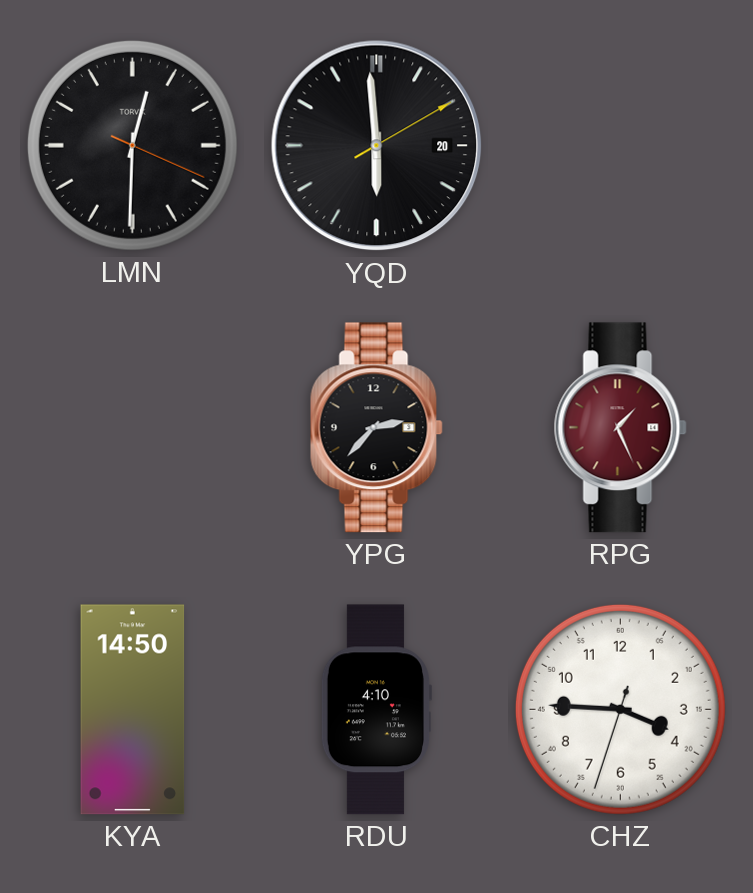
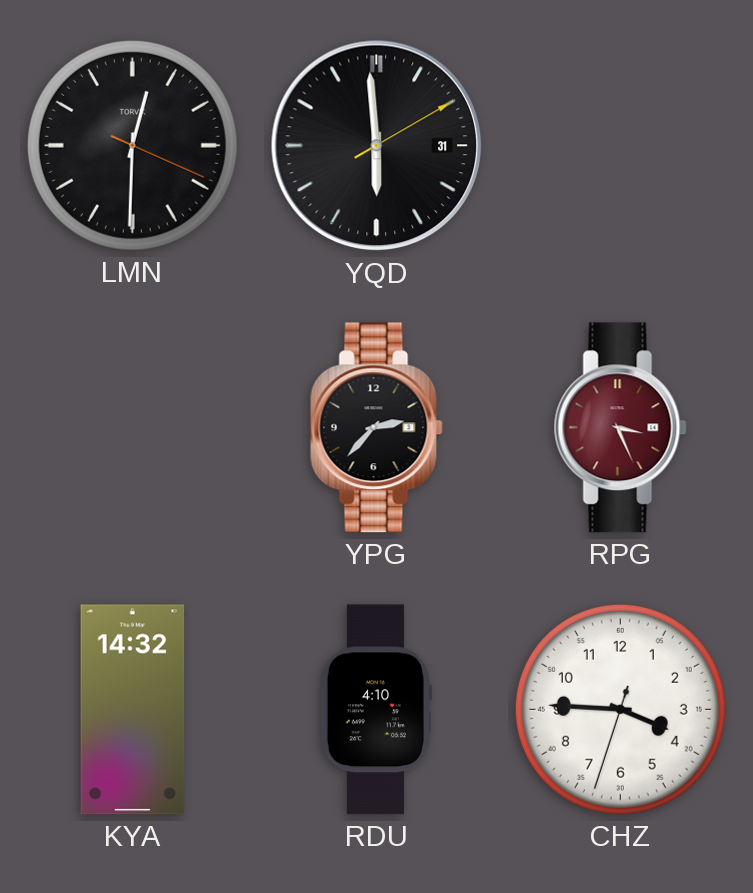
YQD date: 20 -> 31
RPG: 1:26 -> 3:26
KYA: 14:50 -> 14:32
